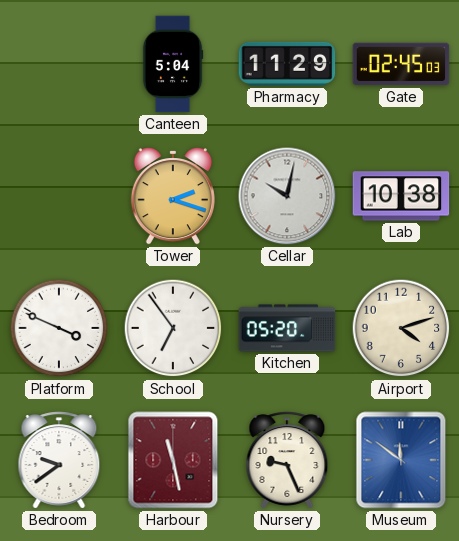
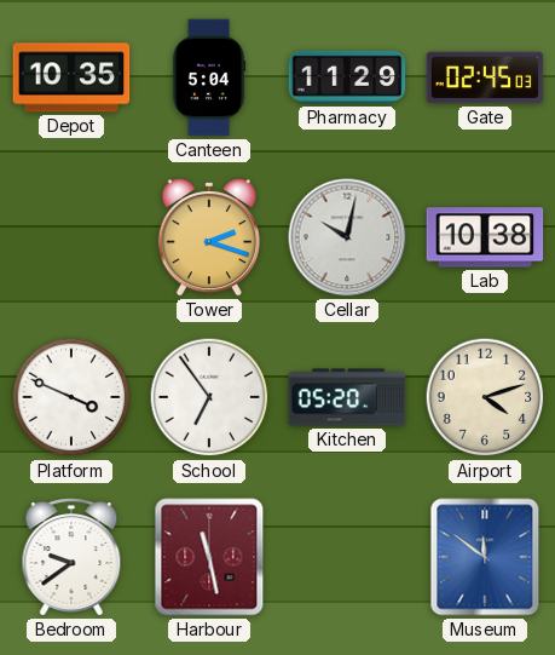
Depot: none -> 10:35
Nursery: 9:26 -> none
